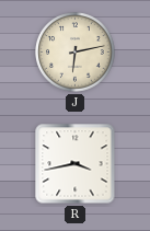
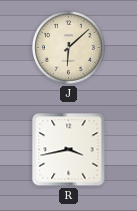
J: 6:13 -> 6:08
